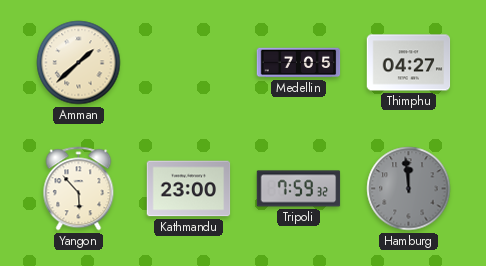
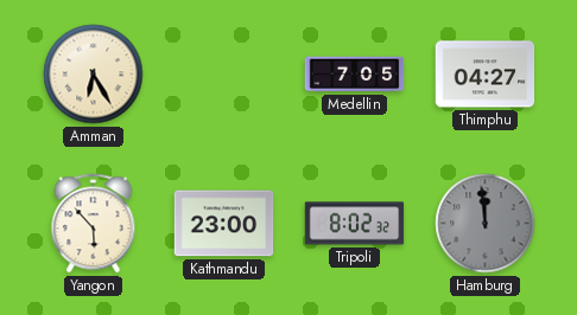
Amman: 1:38 -> 6:25
Tripoli: 7:59 -> 8:02
